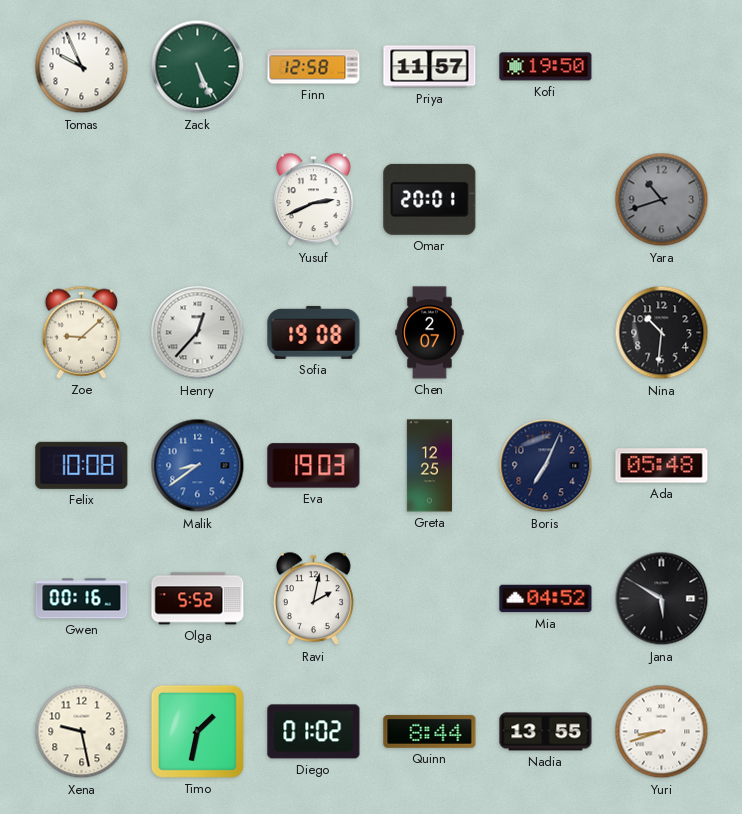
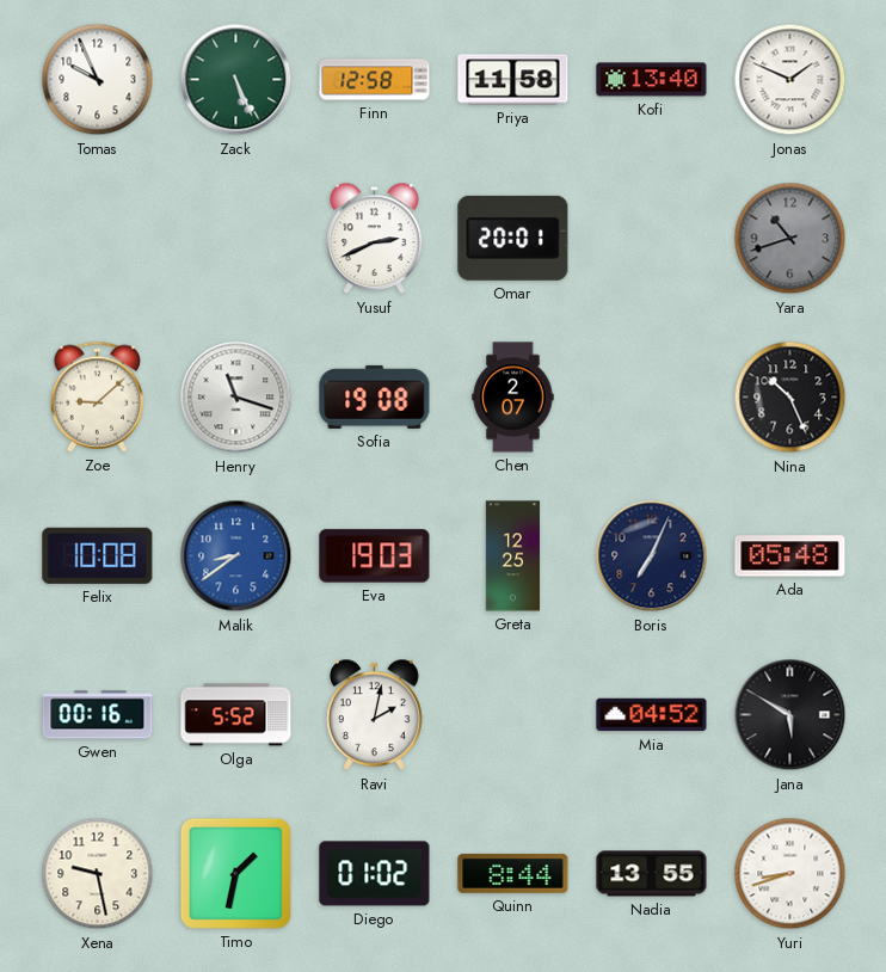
Priya: 11:57 -> 11:58
Kofi: 19:50 -> 13:40
Jonas: none -> 1:49
Henry: 12:37 -> 11:18
Nina: 10:31 -> 10:26
